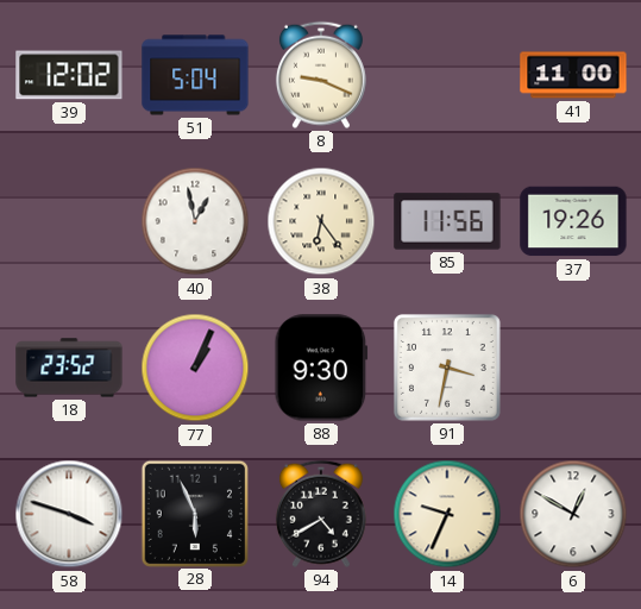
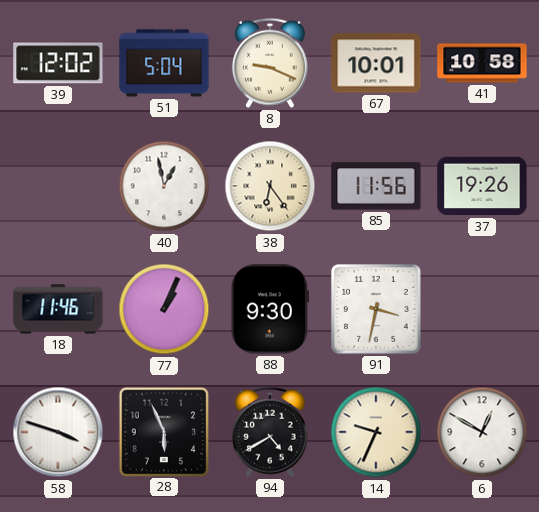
67: none -> 10:01
41: 11:00 -> 10:58
18: 23:52 -> 11:46
